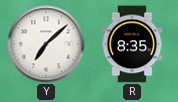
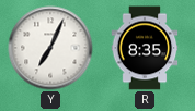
Y: 7:08 -> 7:04
